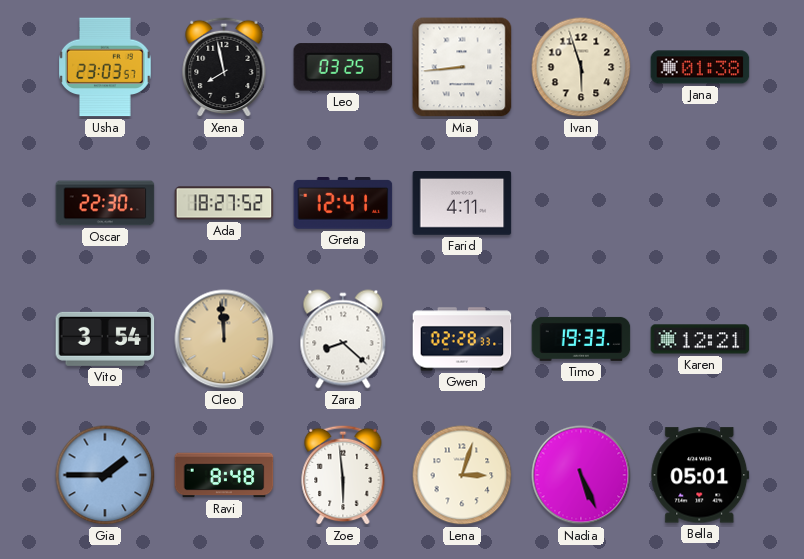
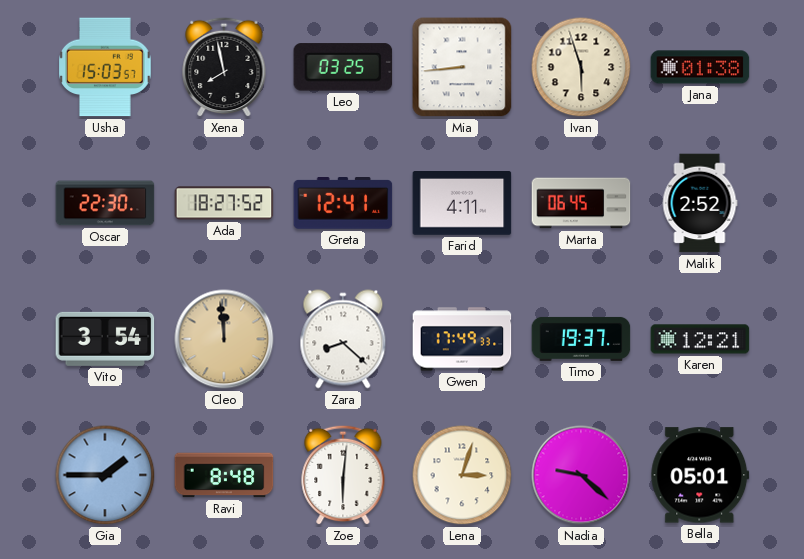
Usha: 23:03 -> 15:03
Marta: none -> 06:45
Malik: none -> 2:52
Gwen: 02:28 -> 17:49
Timo: 19:33 -> 19:37
Zoe: 5:59 -> 6:01
Nadia: 5:26 -> 9:22
